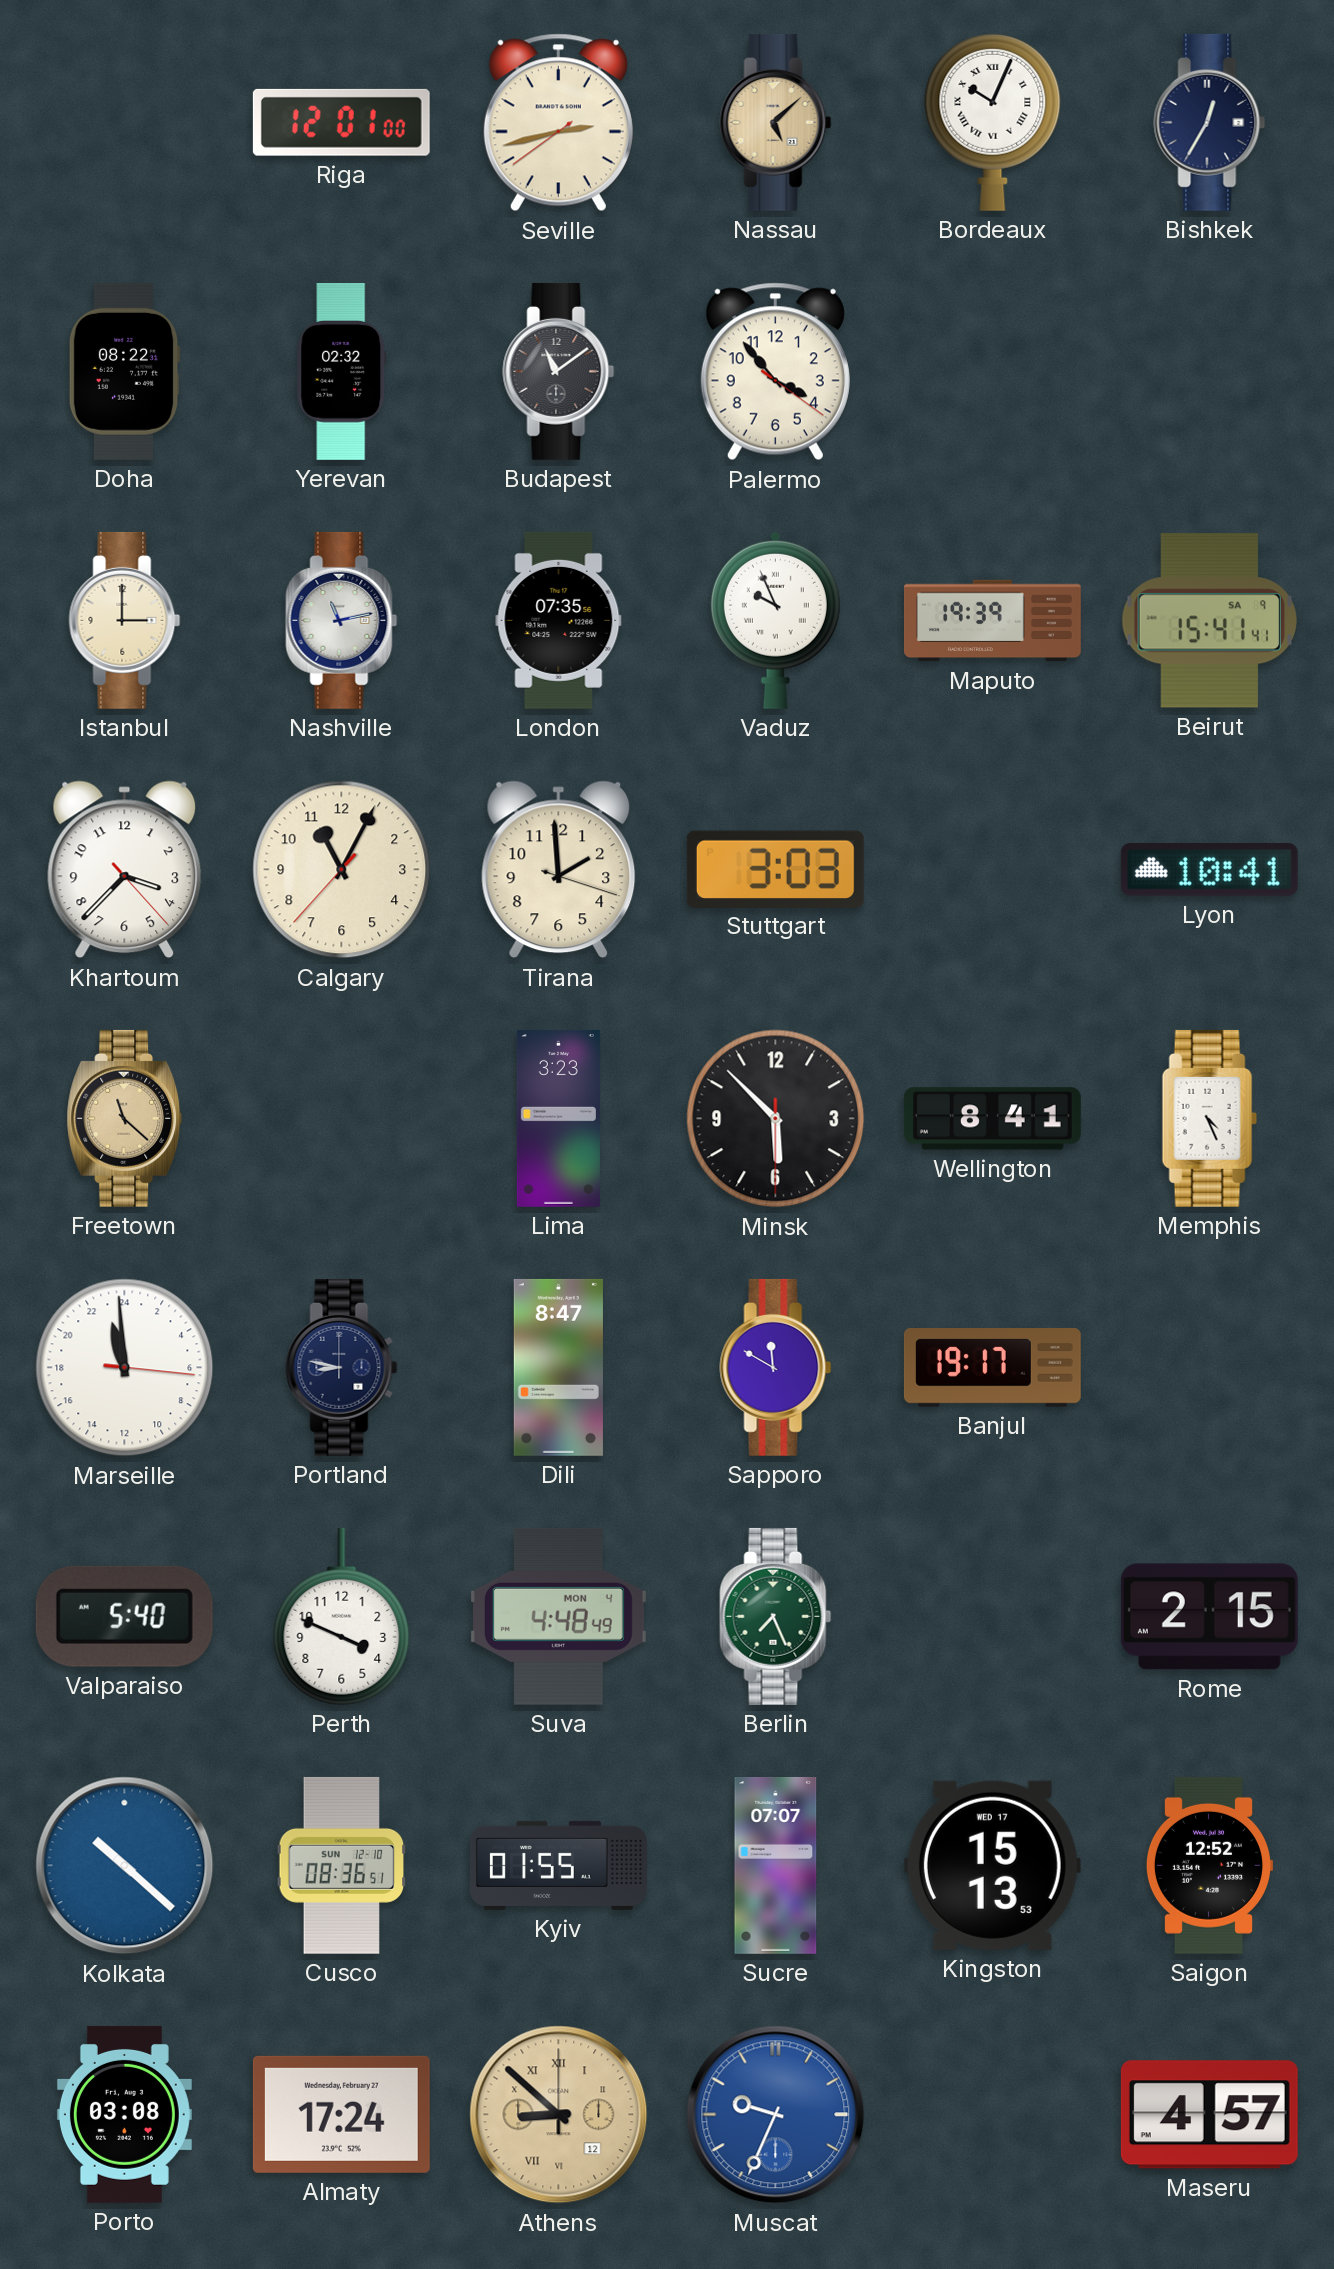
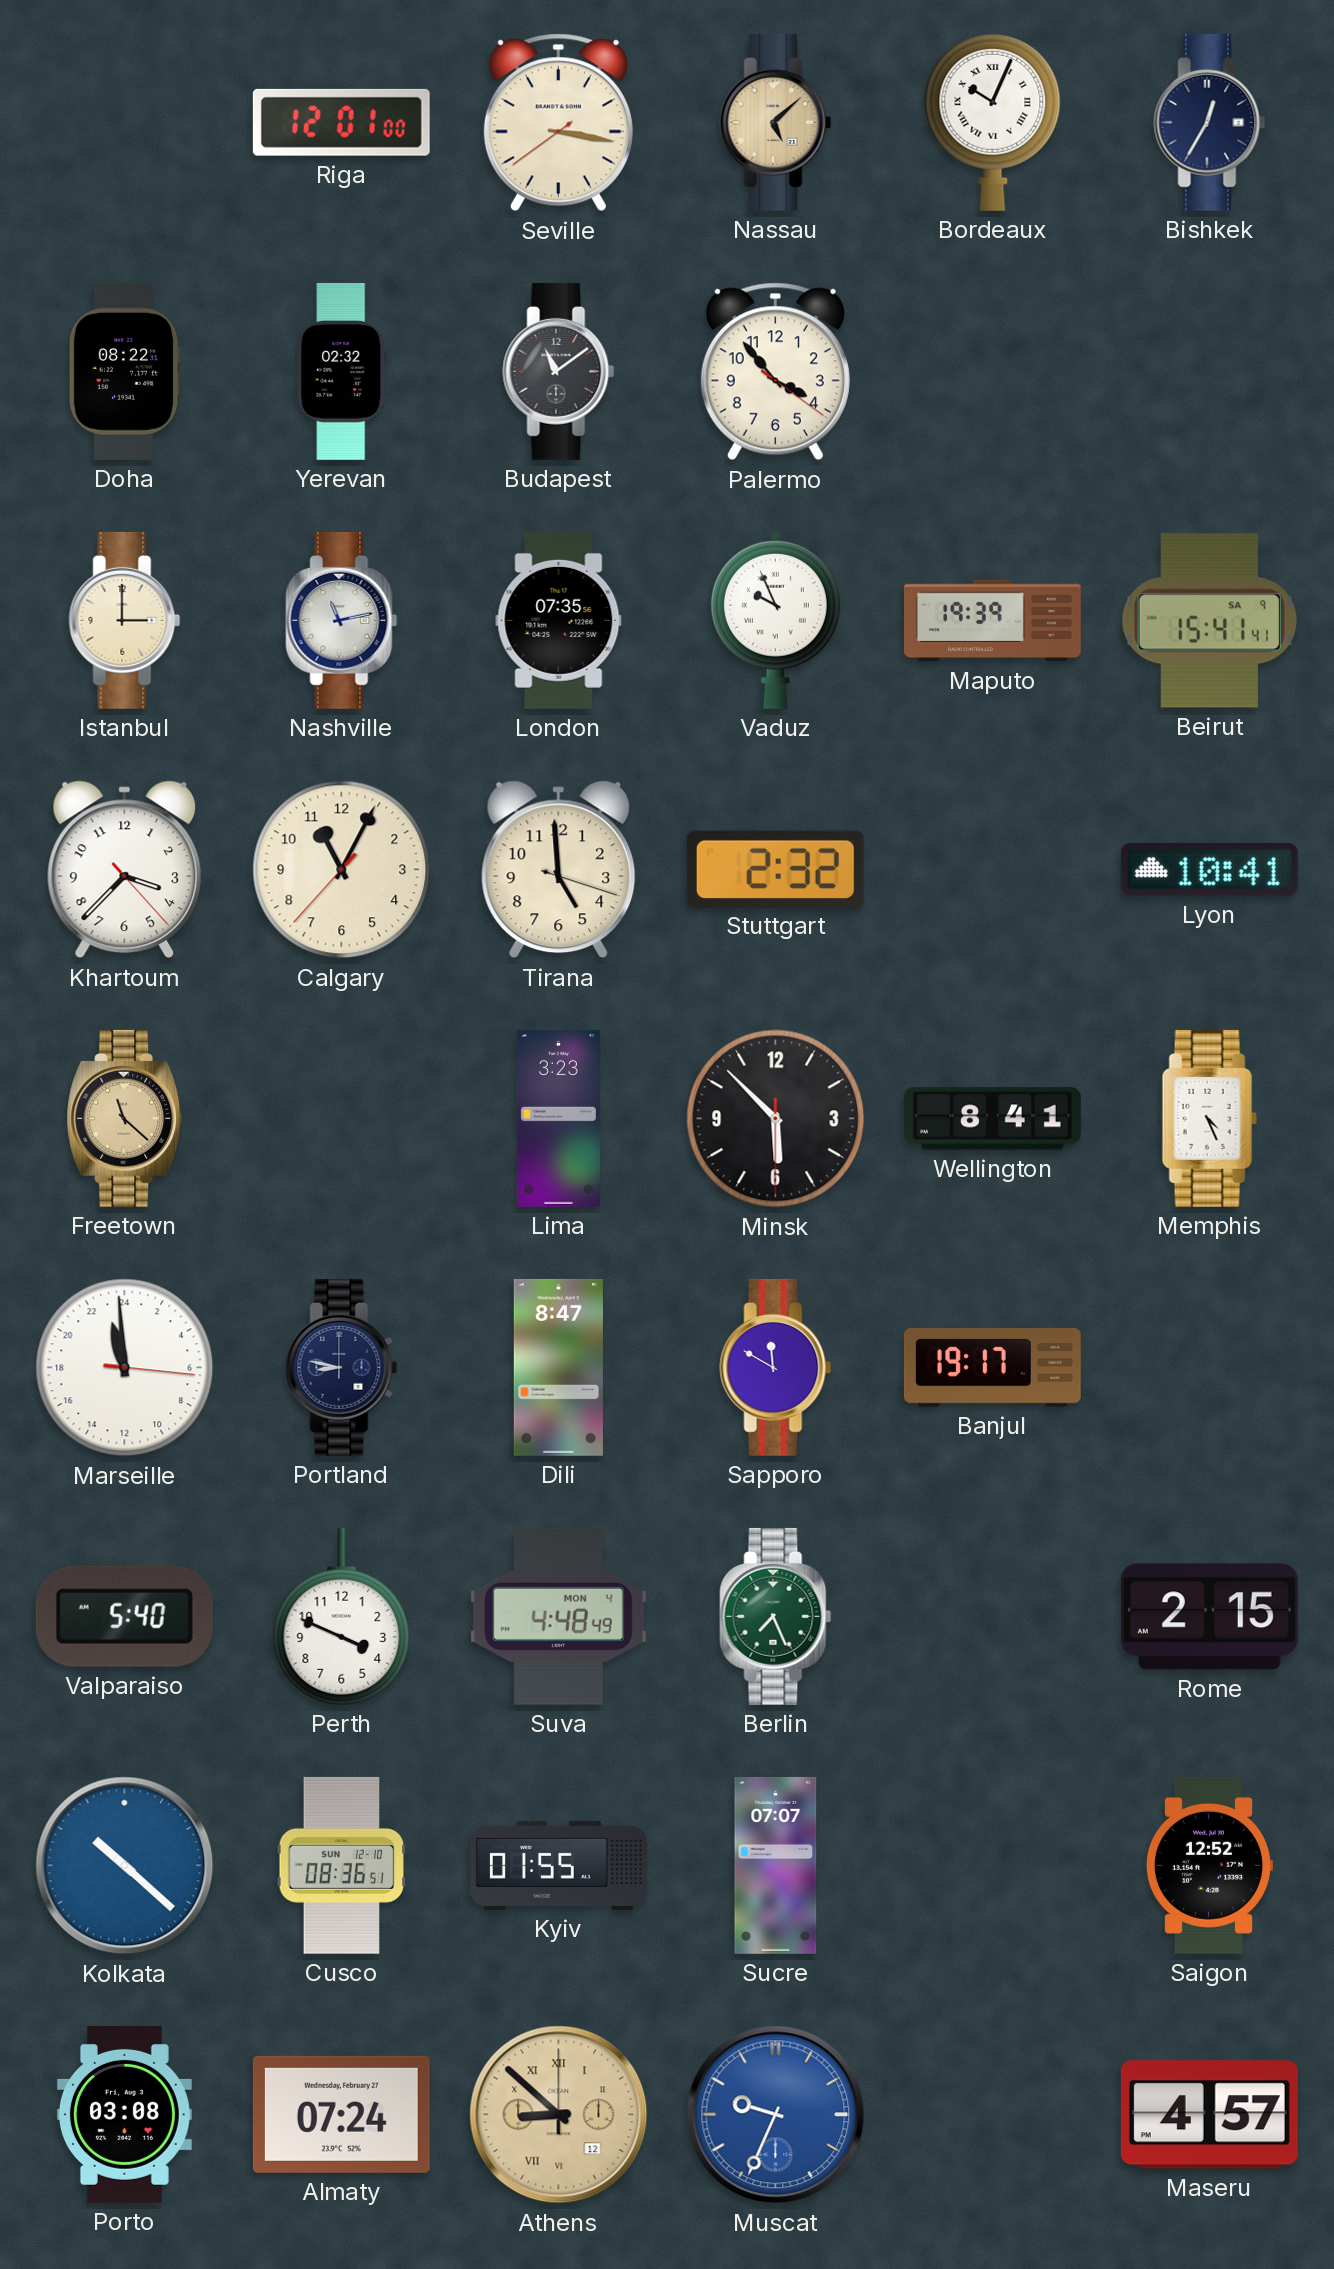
Seville: 2:42 -> 3:16
Tirana: 1:59 -> 4:59
Stuttgart: 3:03 -> 2:32
Kingston: 15:13 -> none
Almaty: 17:24 -> 07:24
